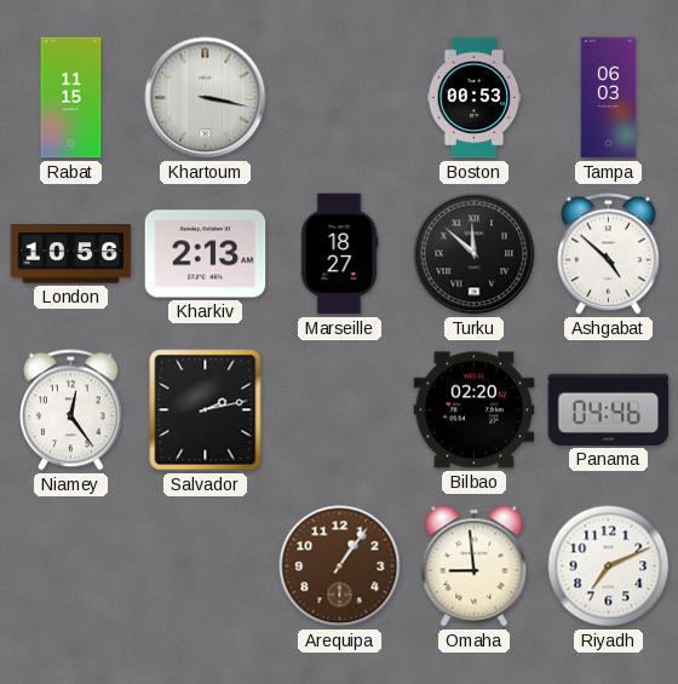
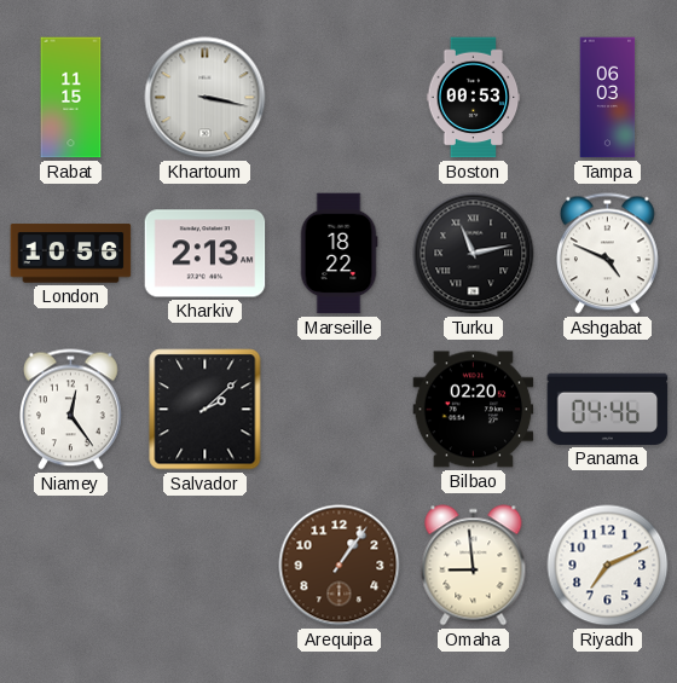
Marseille: 18:27 -> 18:22
Turku: 11:52 -> 11:13
Ashgabat: 4:52 -> 4:49
Salvador: 2:13 -> 2:08
